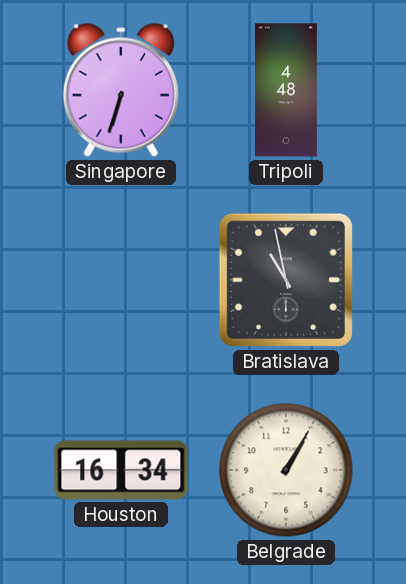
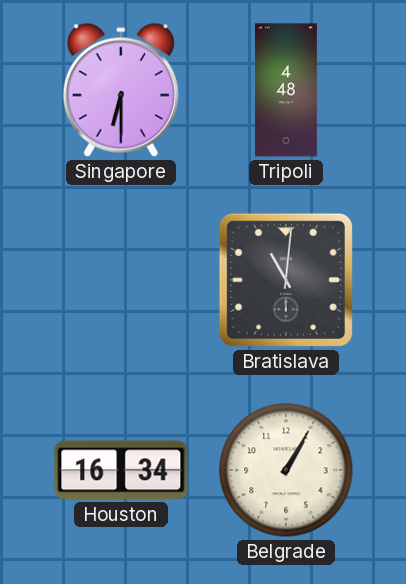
Singapore: 6:33 -> 6:30
Bratislava: 10:58 -> 11:01
